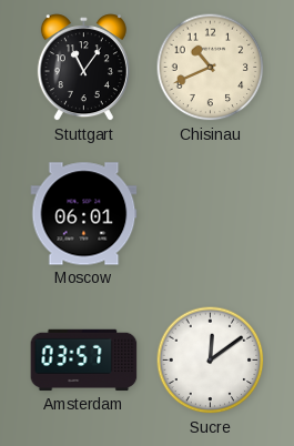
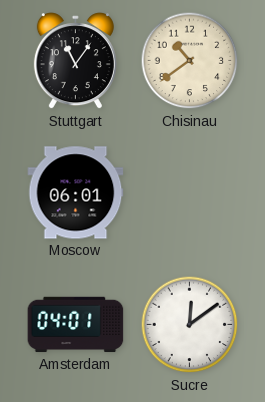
Chisinau: 10:41 -> 10:39
Amsterdam: 03:57 -> 04:01
